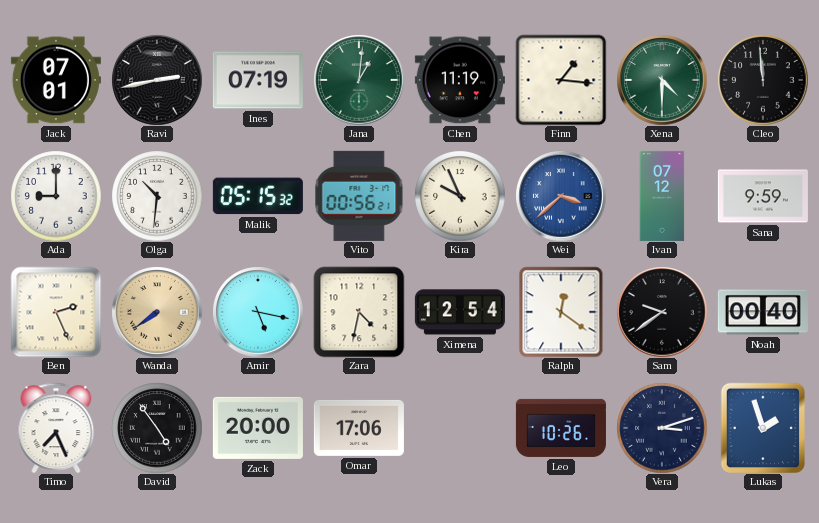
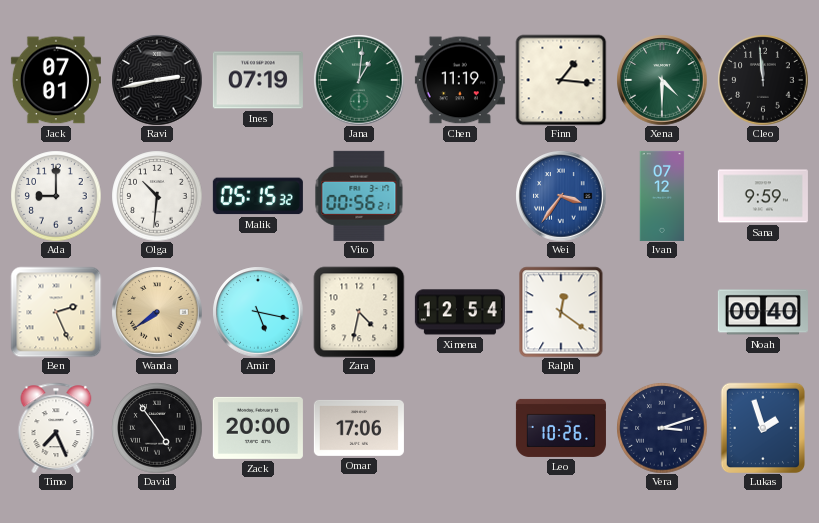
Kira: 9:56 -> none
Wei: 3:38 -> 3:36
Sam: 9:39 -> none
